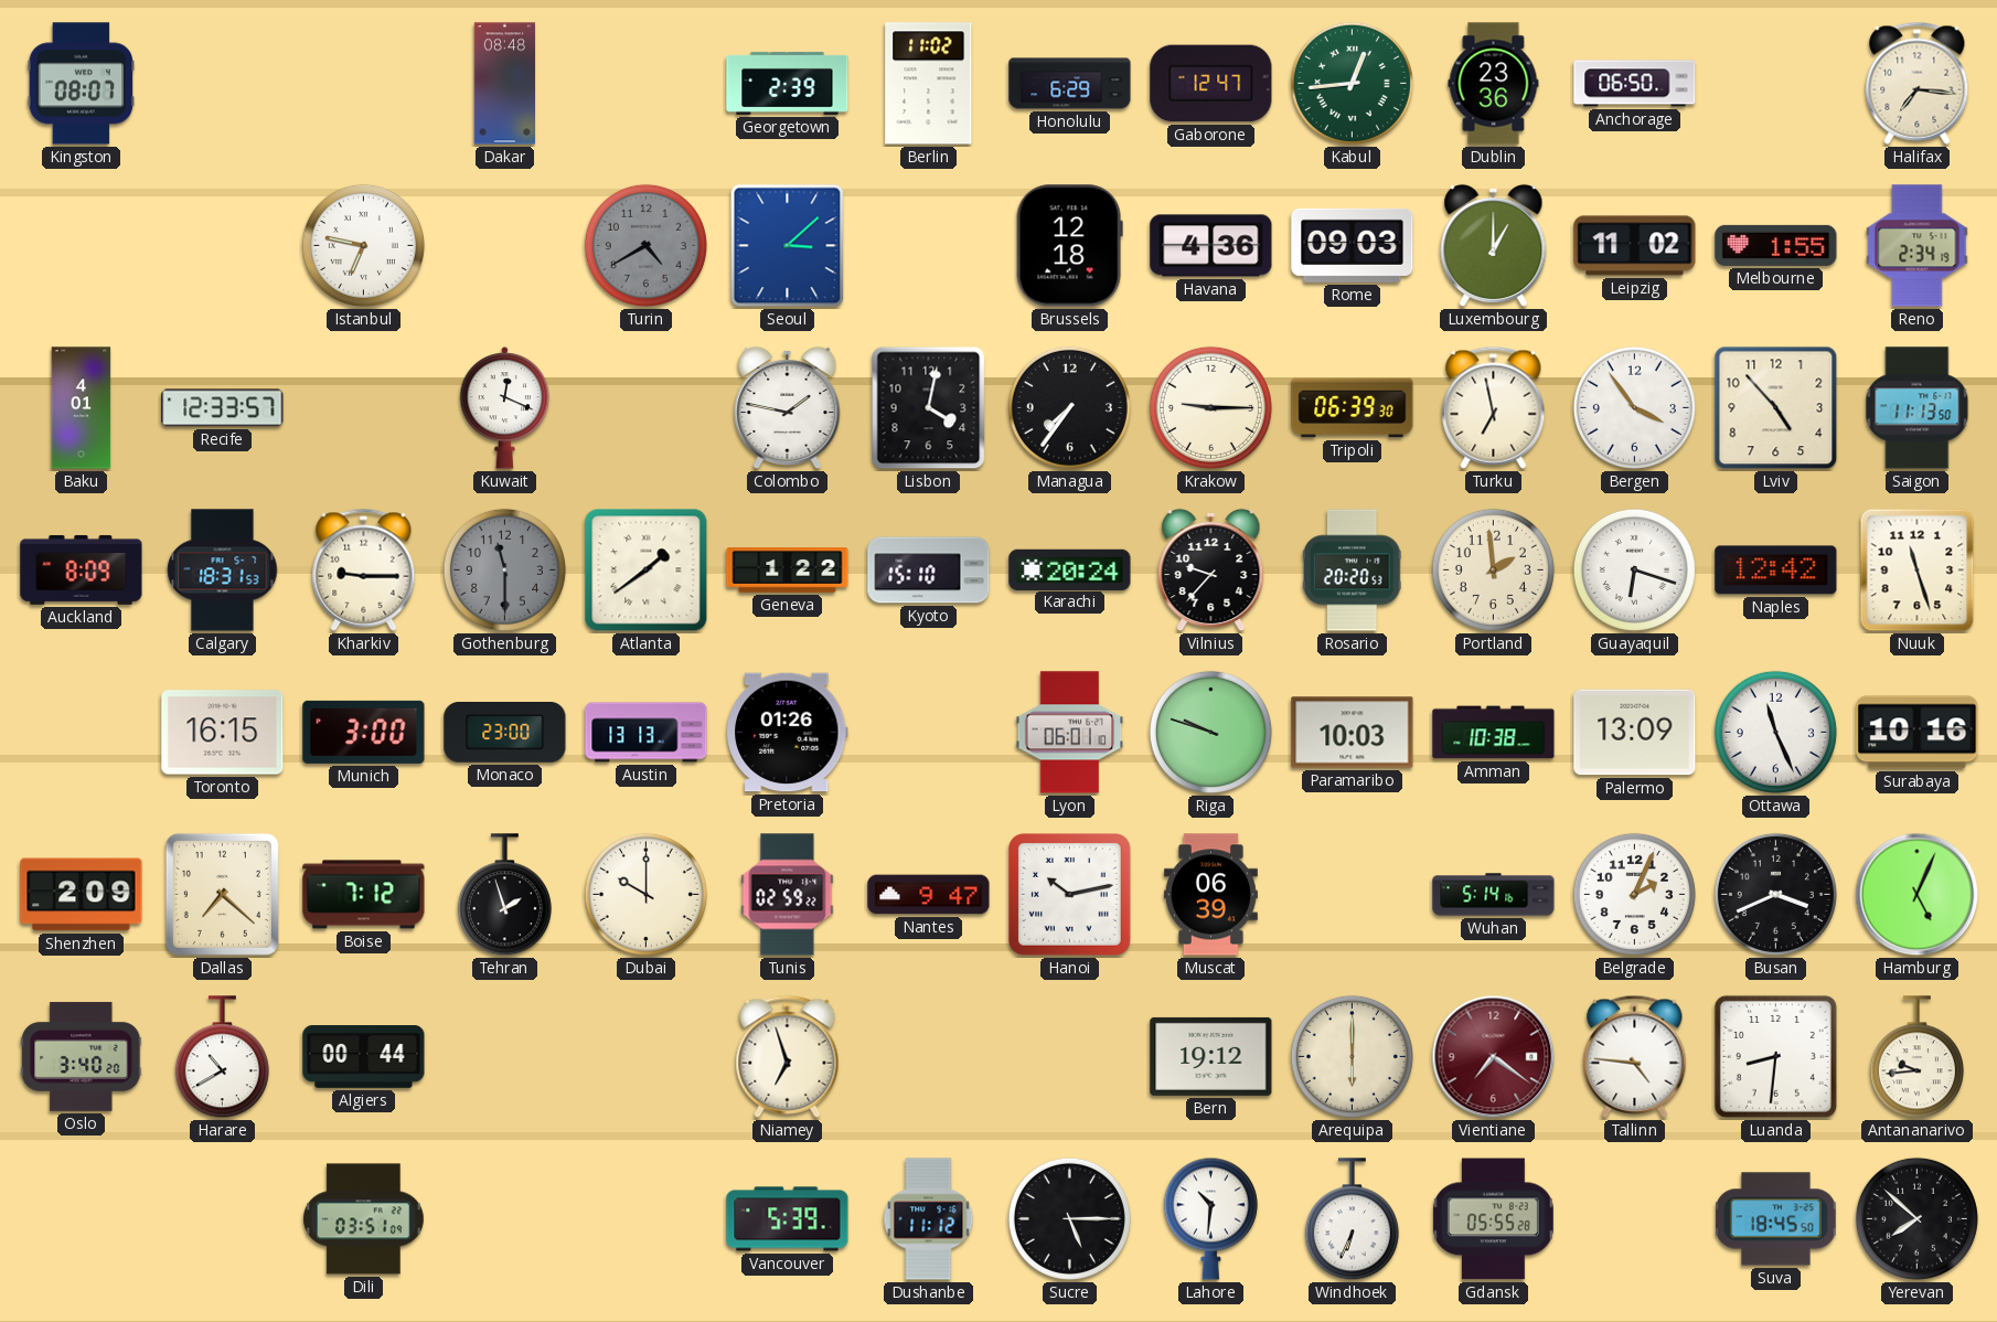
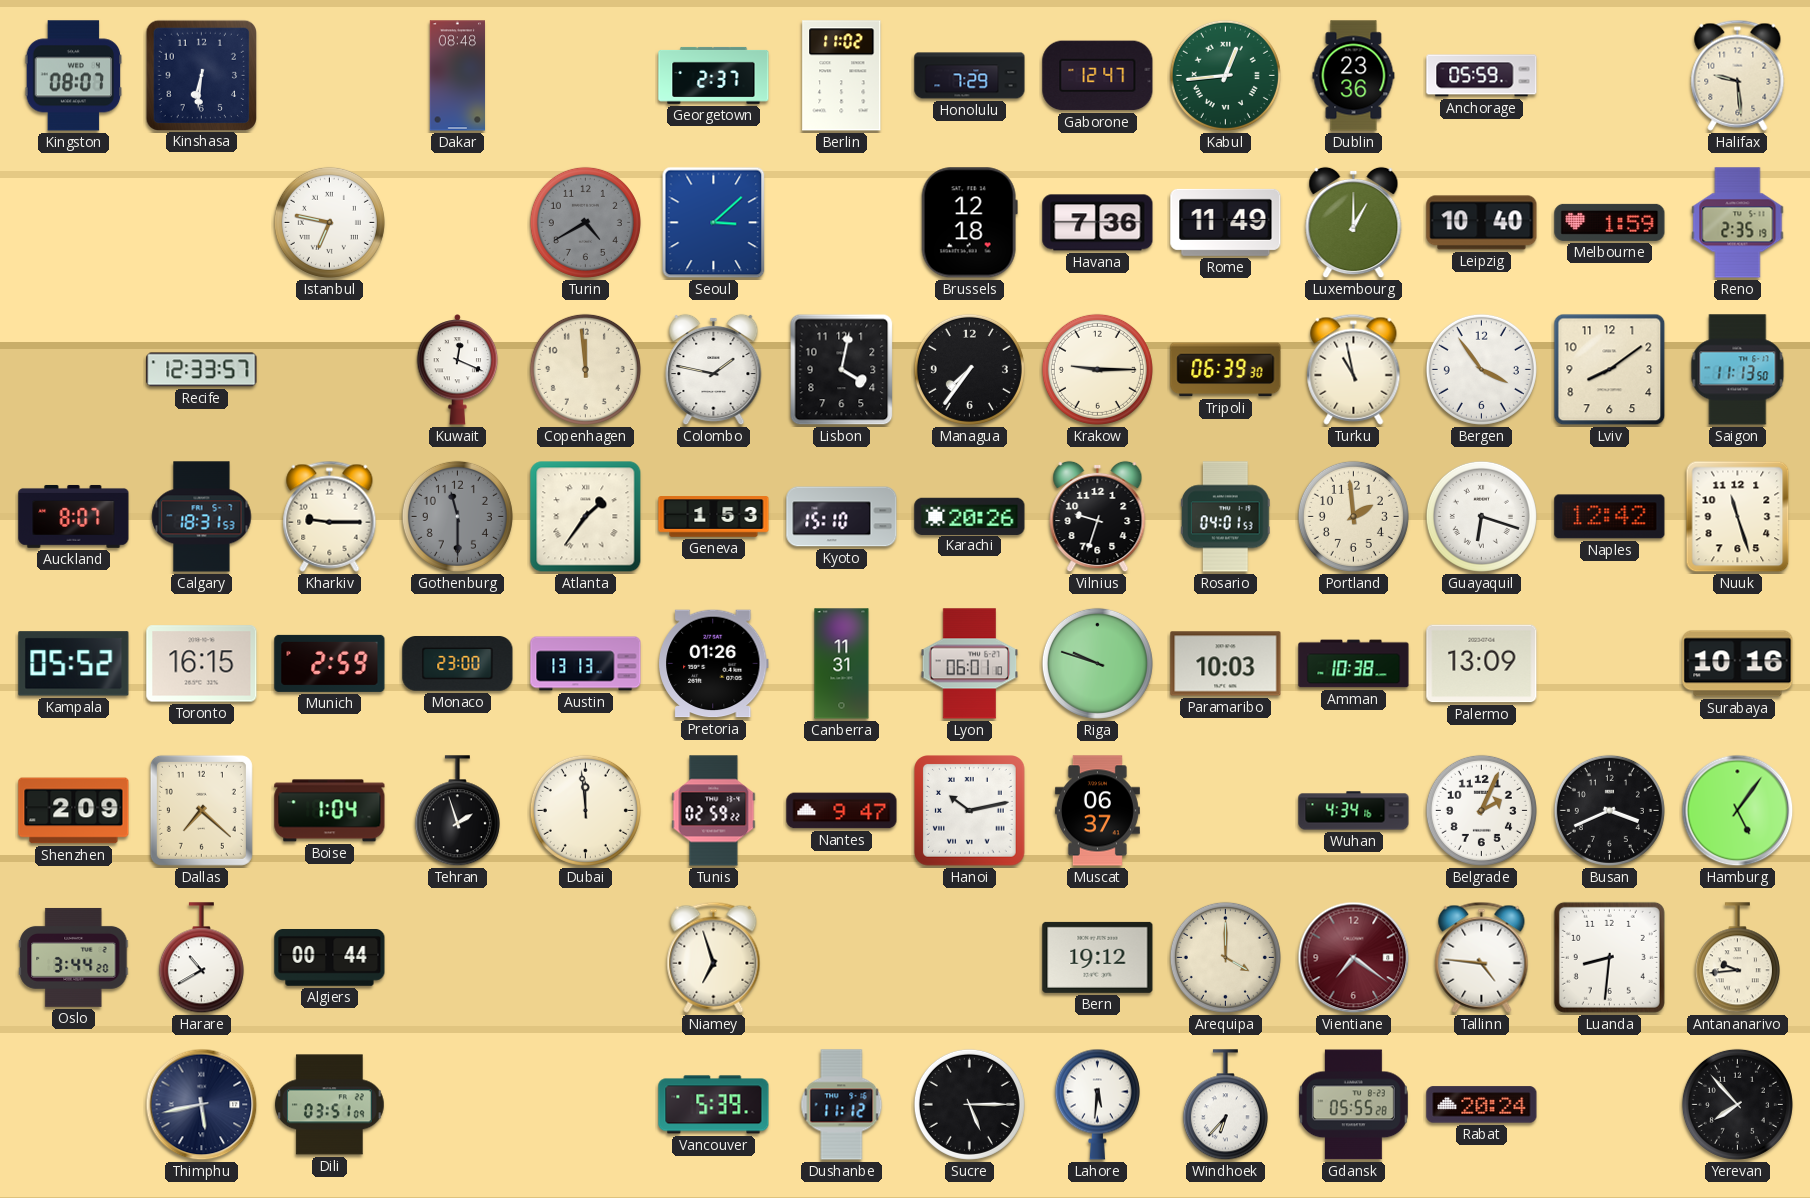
Kinshasa: none -> 6:31
Georgetown: 2:39 -> 2:37
Honolulu: 6:29 -> 7:29
Anchorage: 06:50 -> 05:59
Halifax: 7:16 -> 9:29
Havana: 4:36 -> 7:36
Rome: 09:03 -> 11:49
Leipzig: 11:02 -> 10:40
Melbourne: 1:55 -> 1:59
Reno: 2:34 -> 2:35
Baku: 4:01 -> none
Copenhagen: none -> 11:59
Turku: 6:58 -> 10:58
Lviv: 4:53 -> 8:09
Auckland: 8:09 -> 8:07
Atlanta: 1:39 -> 1:36
Geneva: 1:22 -> 1:53
Karachi: 20:24 -> 20:26
Vilnius: 9:37 -> 9:33
Rosario: 20:20 -> 04:01
Kampala: none -> 05:52
Munich: 3:00 -> 2:59
Canberra: none -> 11:31
Ottawa: 11:26 -> none
Boise: 7:12 -> 1:04
Dubai: 10:00 -> 11:59
Muscat: 06:39 -> 06:37
Wuhan: 5:14 -> 4:34
Hamburg: 5:04 -> 5:06
Oslo: 3:40 -> 3:44
Arequipa: 6:00 -> 4:00
Thimphu: none -> 5:43
Lahore: 10:31 -> 5:31
Windhoek: 6:34 -> 6:37
Rabat: none -> 20:24
Suva: 18:45 -> none
Yerevan: 7:52 -> 7:53
